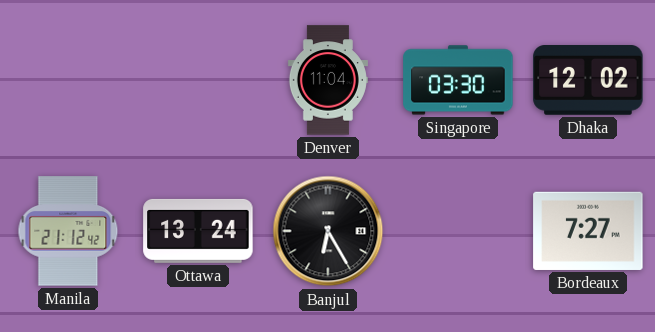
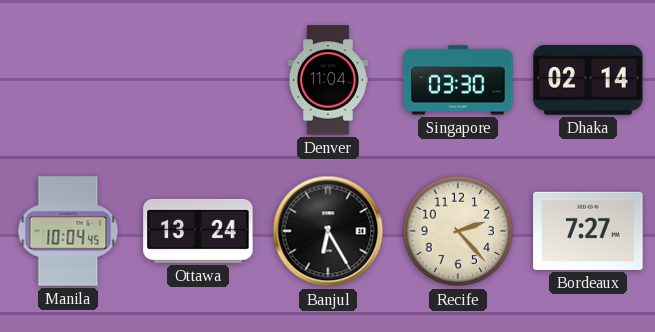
Dhaka: 12:02 -> 02:14
Manila: 21:12 -> 10:04
Recife: none -> 2:23
